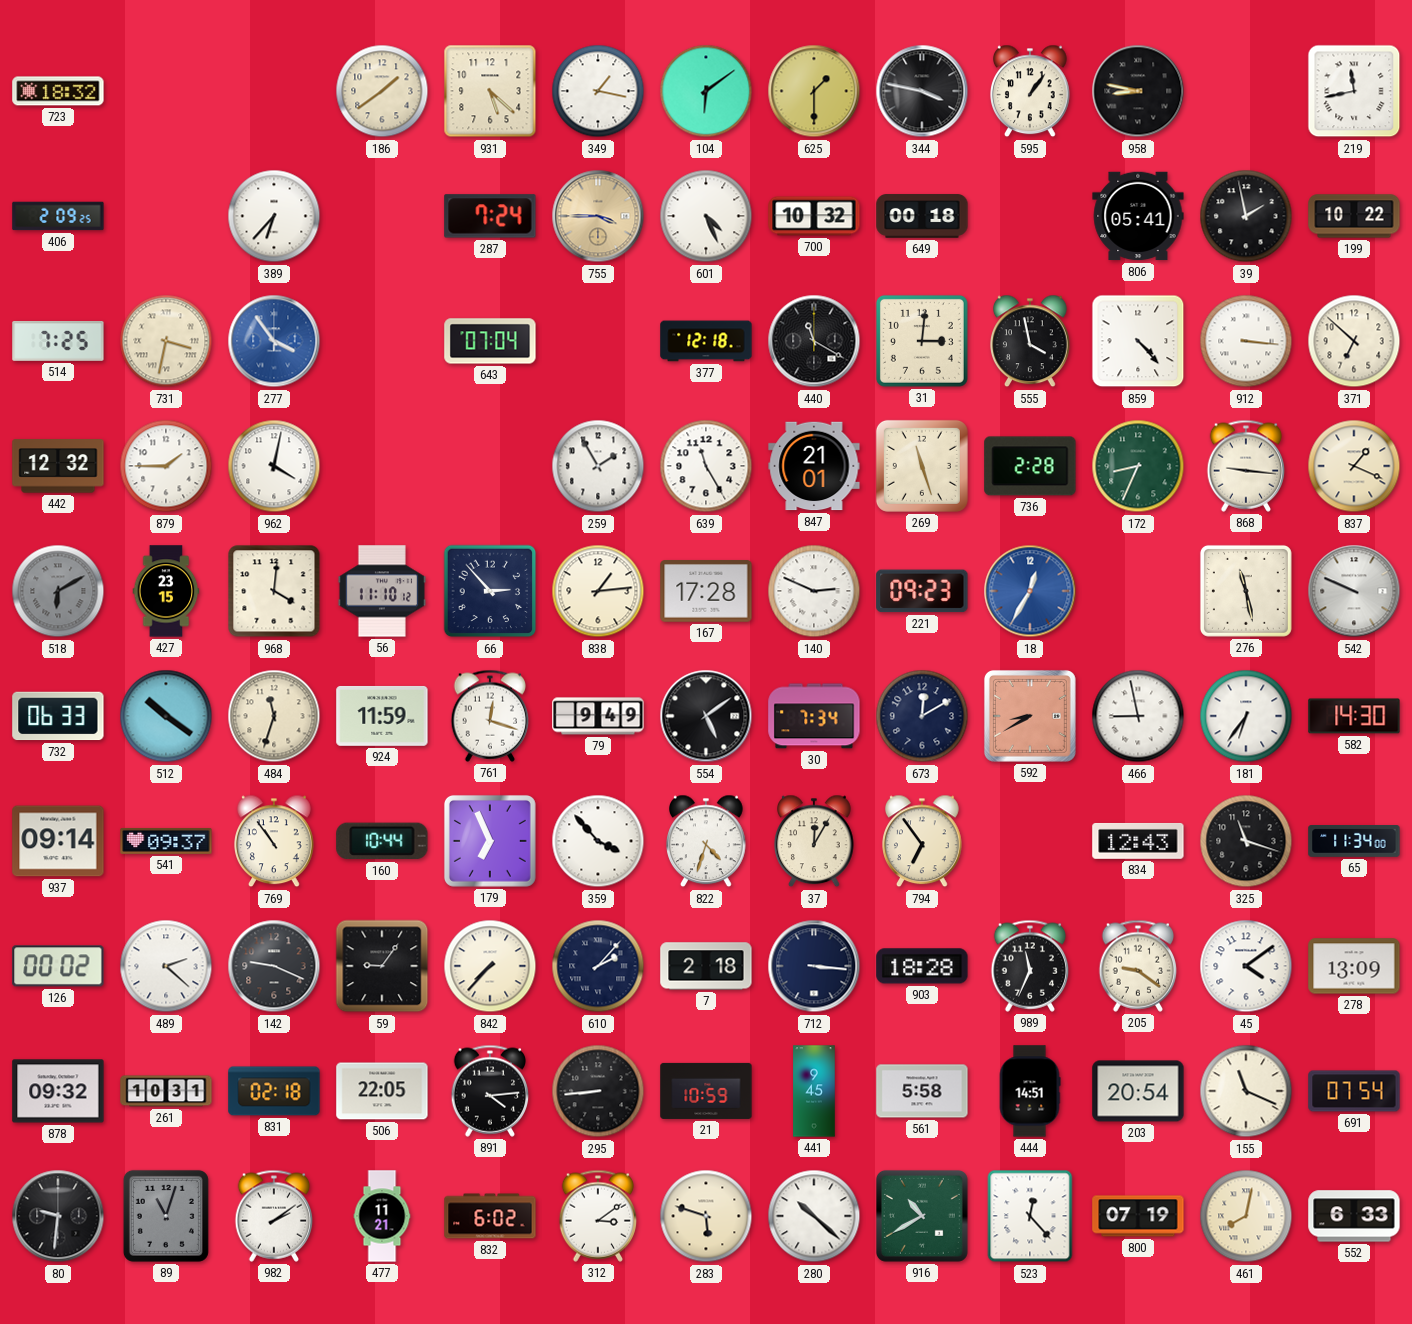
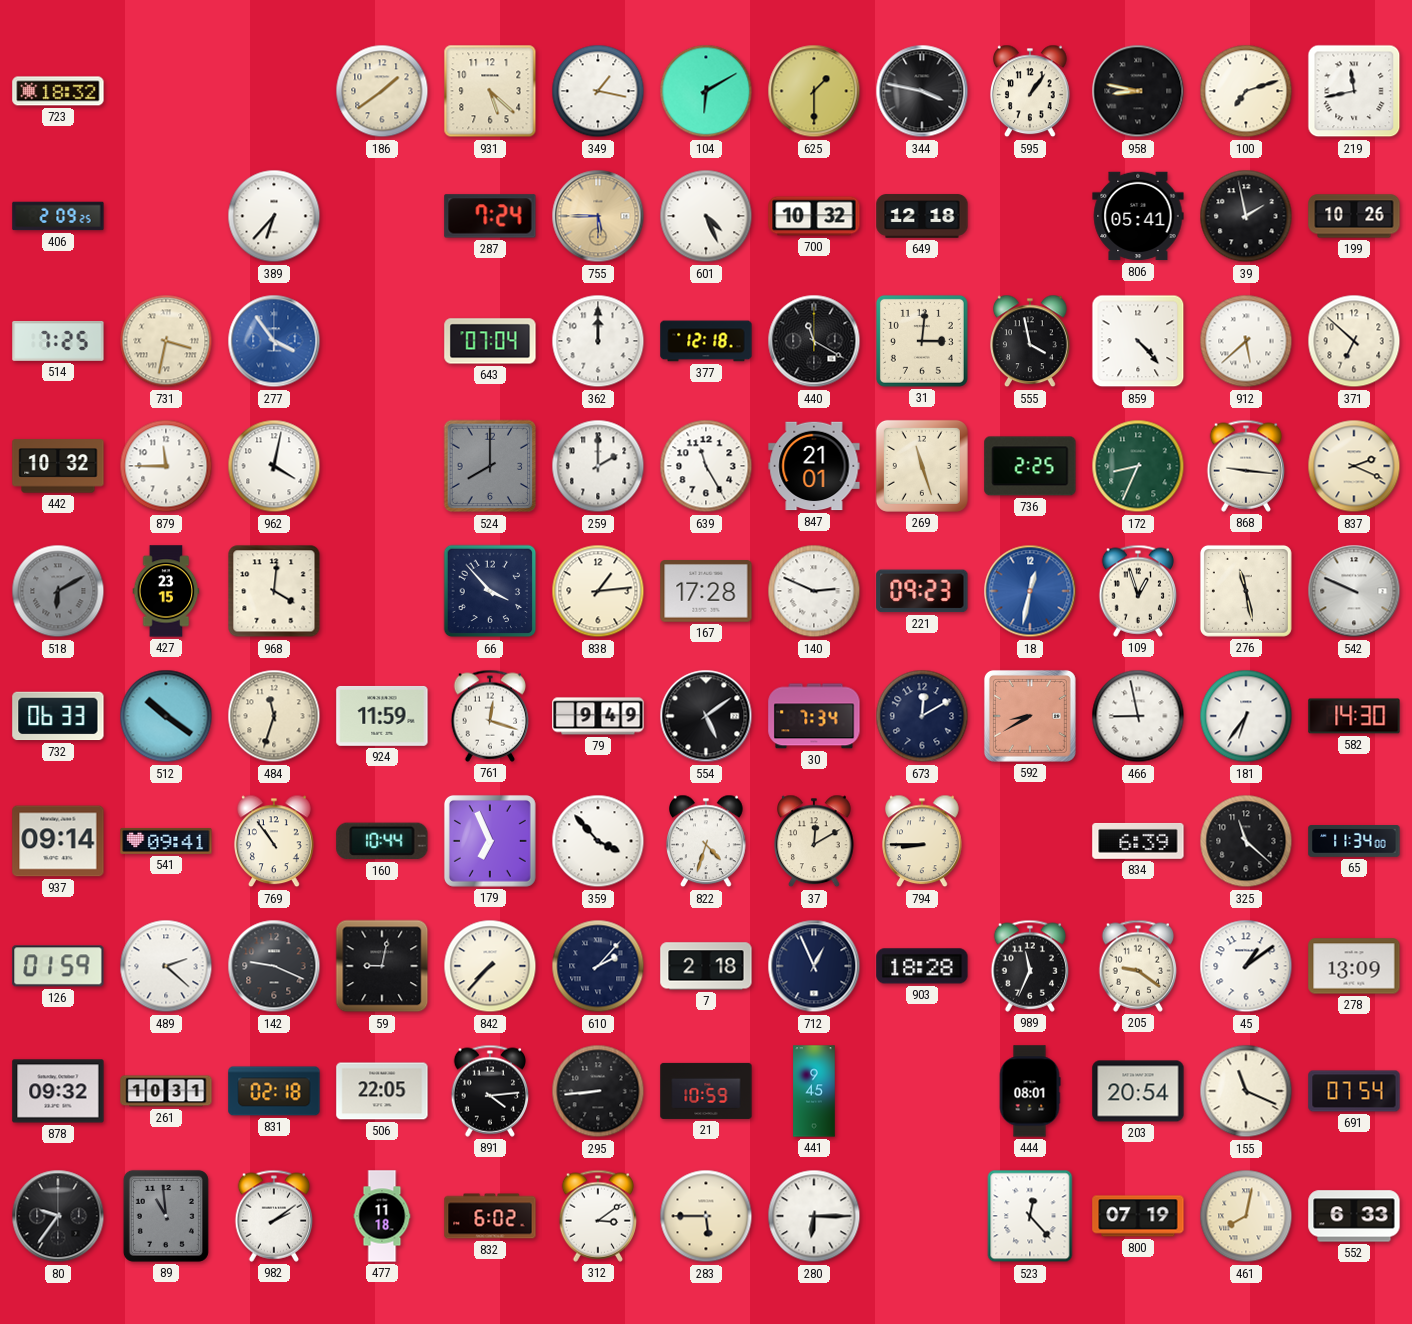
104: 6:09 -> 6:10
100: none -> 7:12
755: 3:45 -> 5:45
649: 00:18 -> 12:18
199: 10:22 -> 10:26
362: none -> 12:00
912: 3:16 -> 5:38
442: 12:32 -> 10:32
879: 1:45 -> 11:45
524: none -> 8:00
259: 1:55 -> 2:00
736: 2:28 -> 2:25
837: 1:19 -> 2:19
56: 11:10 -> none
66: 2:53 -> 3:53
18: 12:35 -> 12:32
109: none -> 12:57
541: 09:37 -> 09:41
37: 12:05 -> 12:10
794: 6:54 -> 8:45
834: 12:43 -> 6:39
325: 11:18 -> 11:22
126: 00:02 -> 01:59
59: 9:06 -> 9:02
712: 3:16 -> 12:56
45: 4:09 -> 1:09
561: 5:58 -> none
444: 14:51 -> 08:01
80: 9:31 -> 9:36
89: 11:03 -> 10:59
477: 11:21 -> 11:18
283: 5:48 -> 5:45
280: 10:22 -> 6:15
916: 10:40 -> none
